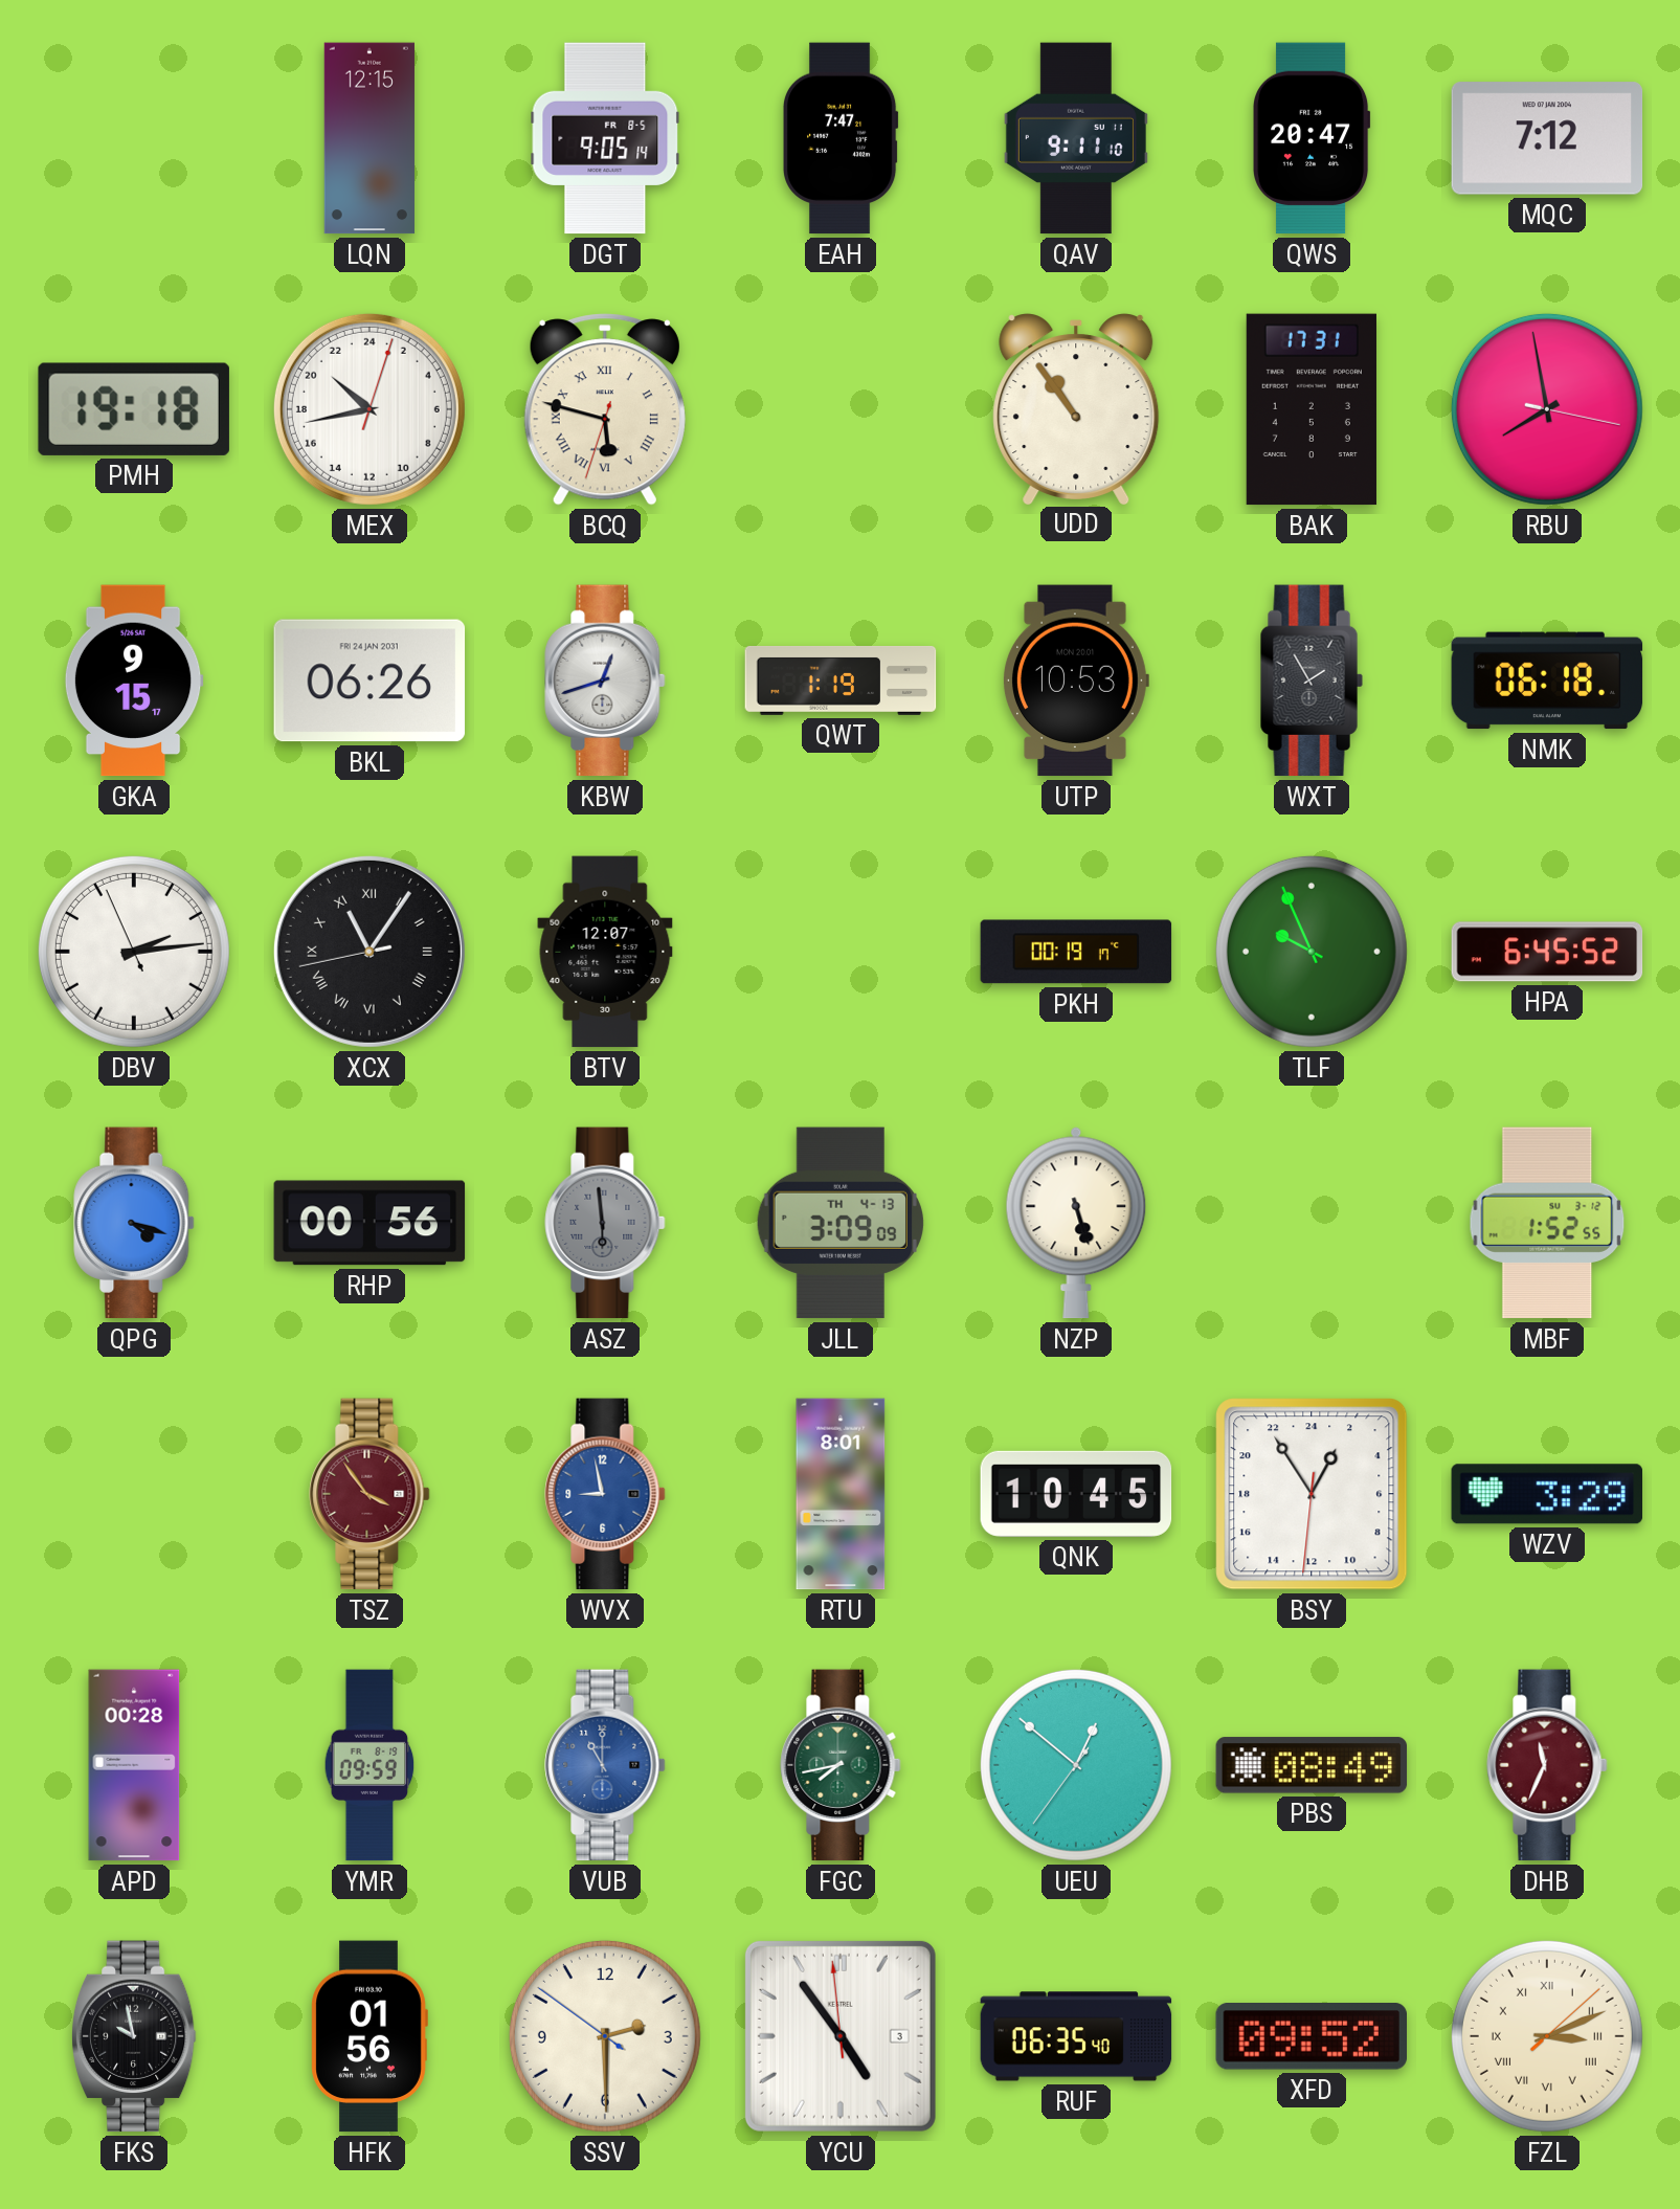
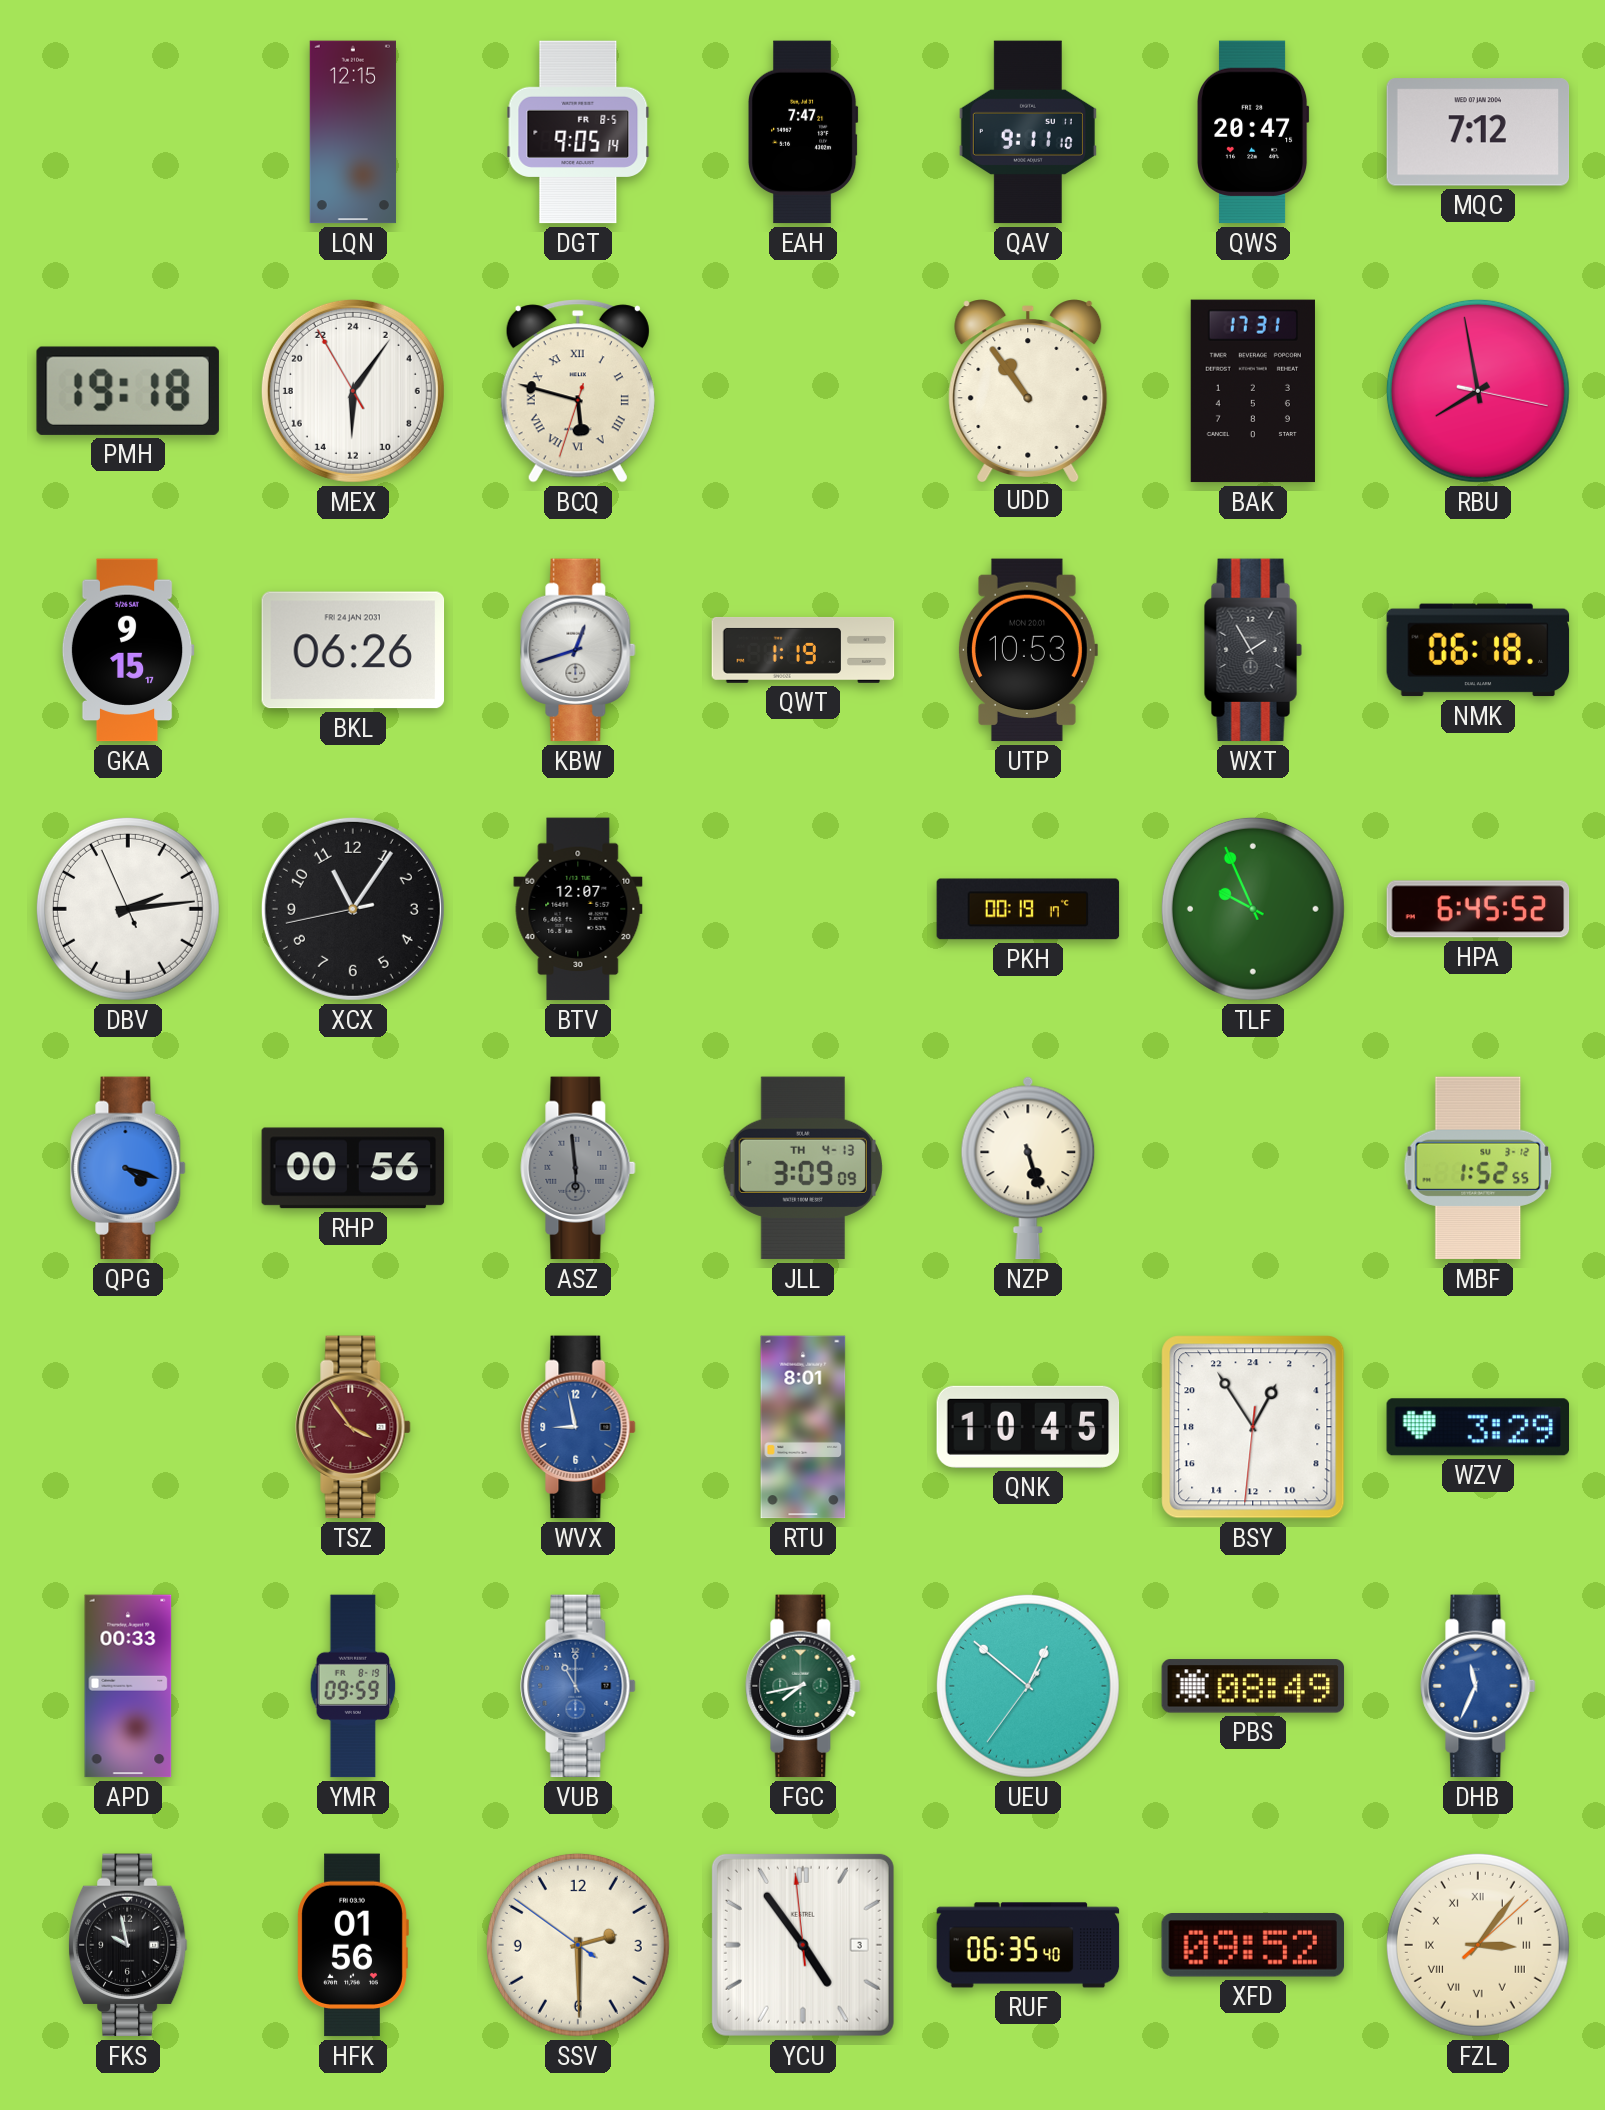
MEX: 20:43 -> 12:05
XCX numerals: Roman -> Arabic
APD: 00:28 -> 00:33
DHB dial: burgundy -> blue
FZL: 3:11 -> 3:06
